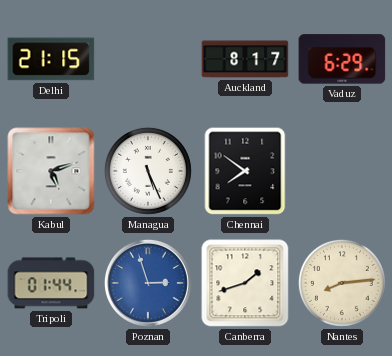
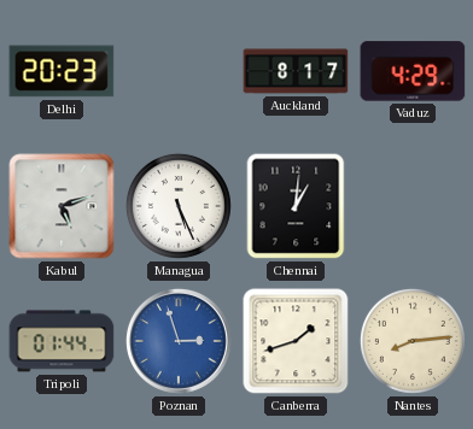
Delhi: 21:15 -> 20:23
Vaduz: 6:29 -> 4:29
Chennai: 7:51 -> 1:01
